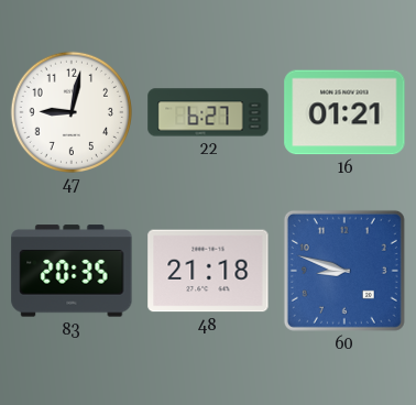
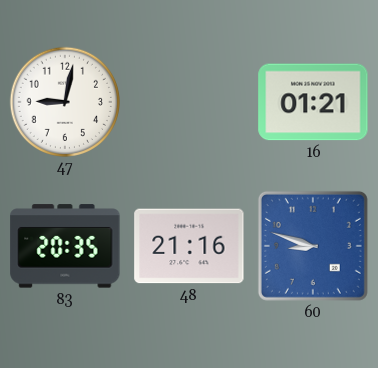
22: 6:27 -> none
48: 21:18 -> 21:16
